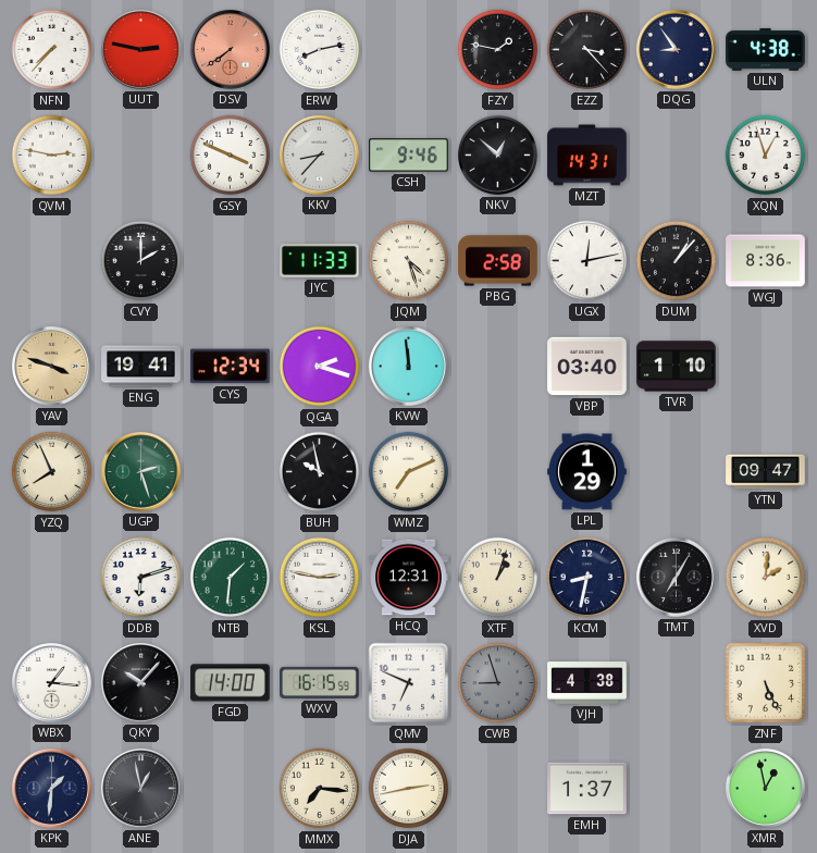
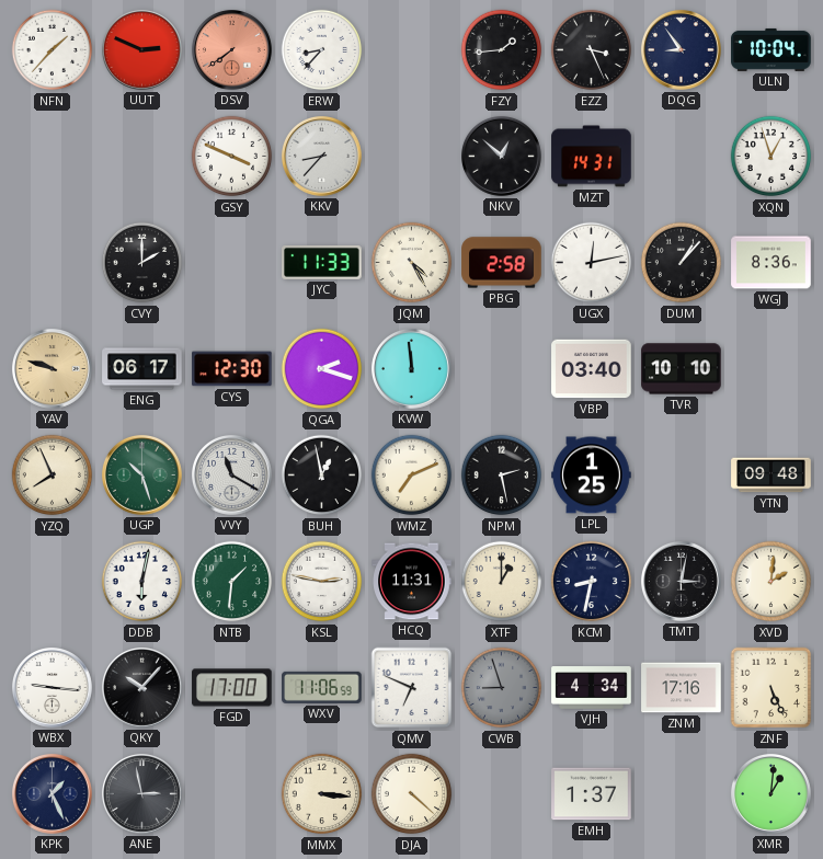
NFN: 7:37 -> 1:37
UUT: 2:47 -> 2:49
ERW: 8:13 -> 8:37
FZY: 1:47 -> 1:44
EZZ: 3:23 -> 3:26
ULN: 4:38 -> 10:04
QVM: 2:47 -> none
CSH: 9:46 -> none
JQM: 4:27 -> 4:25
YAV: 3:48 -> 9:48
ENG: 19:41 -> 06:17
CYS: 12:34 -> 12:30
TVR: 1:10 -> 10:10
UGP: 2:27 -> 10:27
VVY: none -> 11:20
BUH: 9:58 -> 12:58
NPM: none -> 2:28
LPL: 1:29 -> 1:25
YTN: 09:47 -> 09:48
DDB: 6:12 -> 6:02
HCQ: 12:31 -> 11:31
XTF: 1:03 -> 1:00
TMT: 7:05 -> 3:02
WBX: 1:16 -> 9:16
FGD: 14:00 -> 17:00
WXV: 16:15 -> 11:06
VJH: 4:38 -> 4:34
ZNM: none -> 17:16
KPK: 1:31 -> 1:26
ANE: 12:58 -> 2:58
MMX: 7:16 -> 3:16
DJA: 2:43 -> 4:22
XMR: 12:58 -> 1:01
